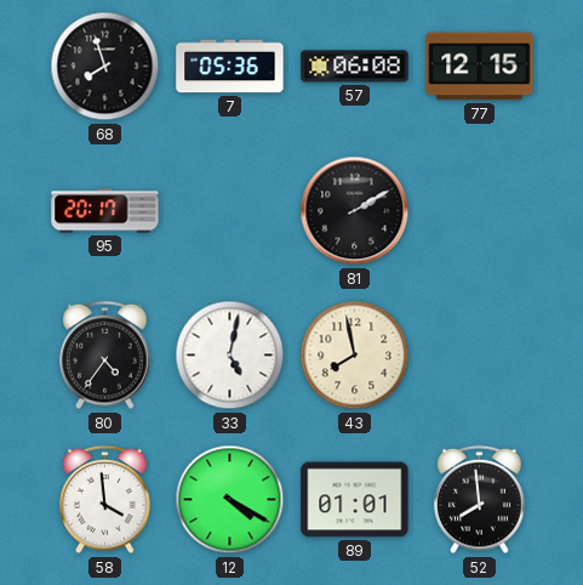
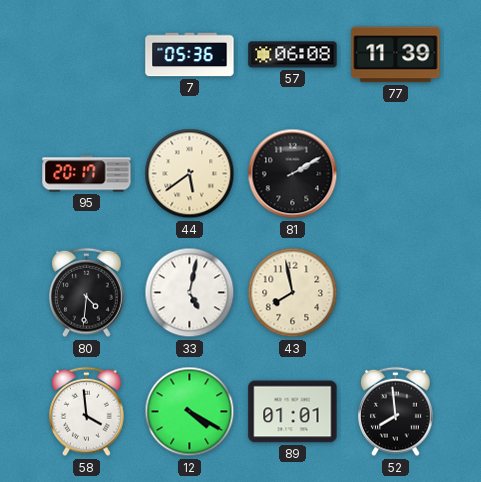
68: 7:57 -> none
77: 12:15 -> 11:39
44: none -> 5:39
80: 4:36 -> 4:31
